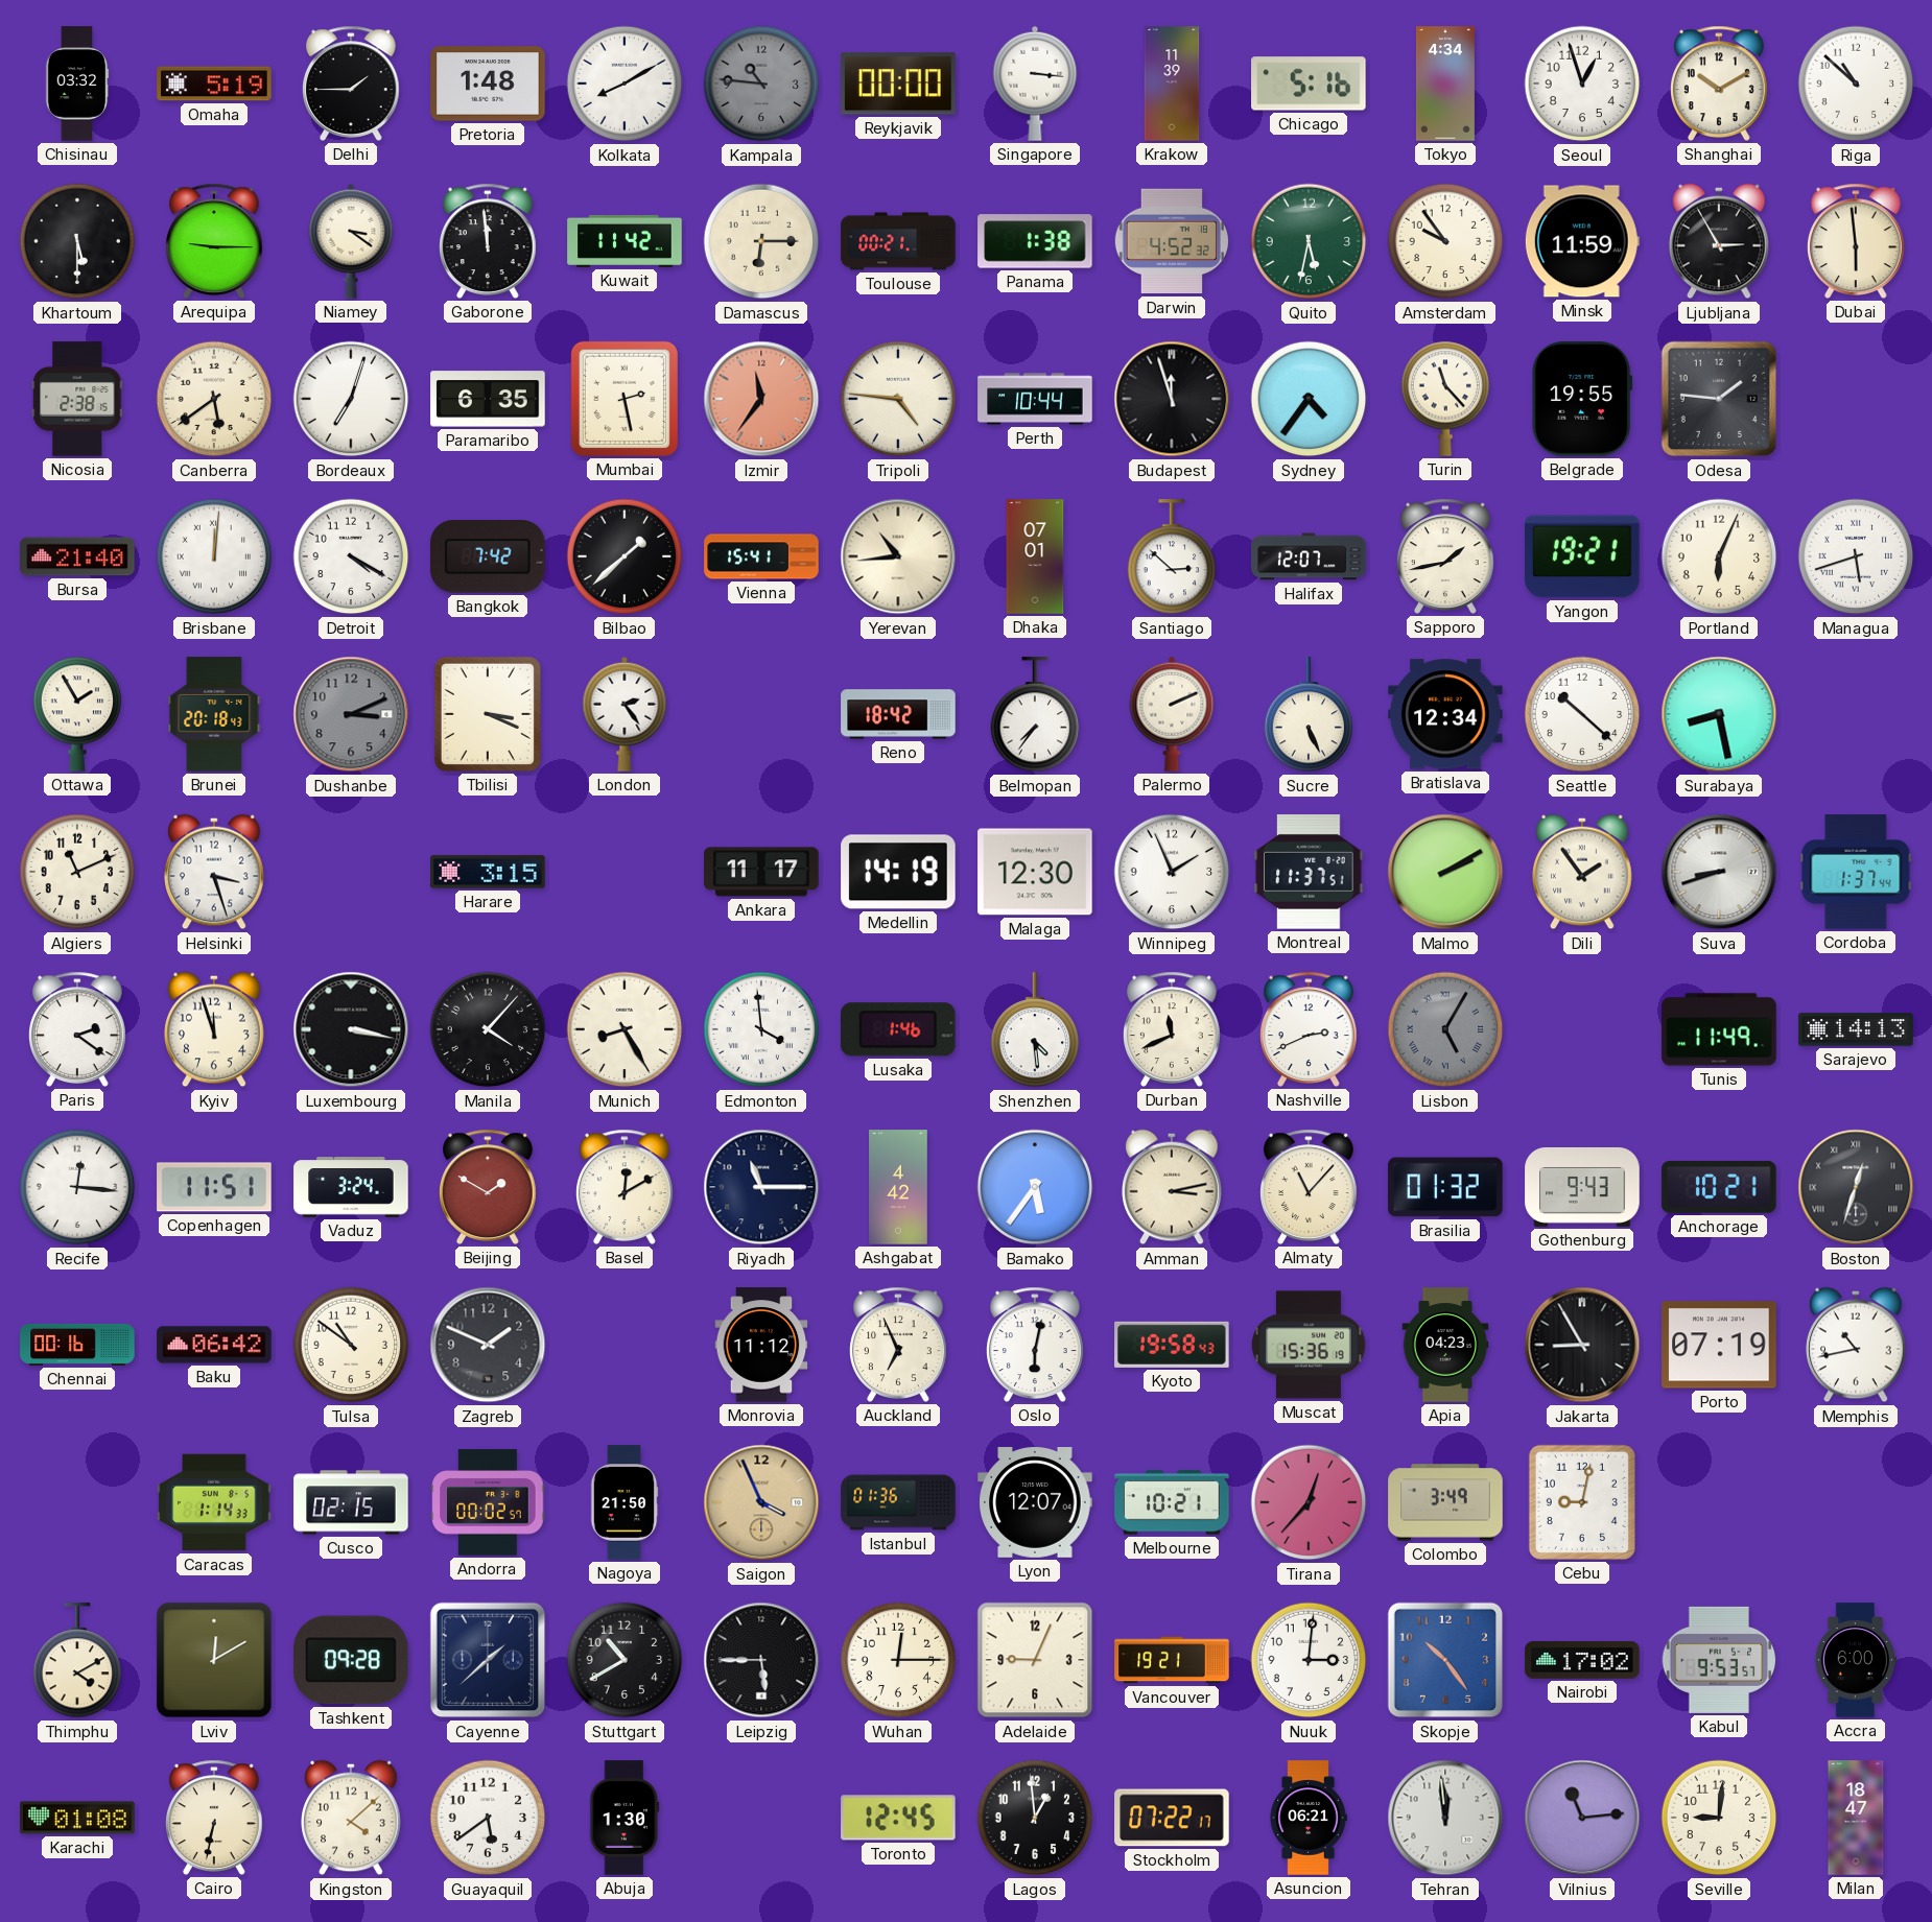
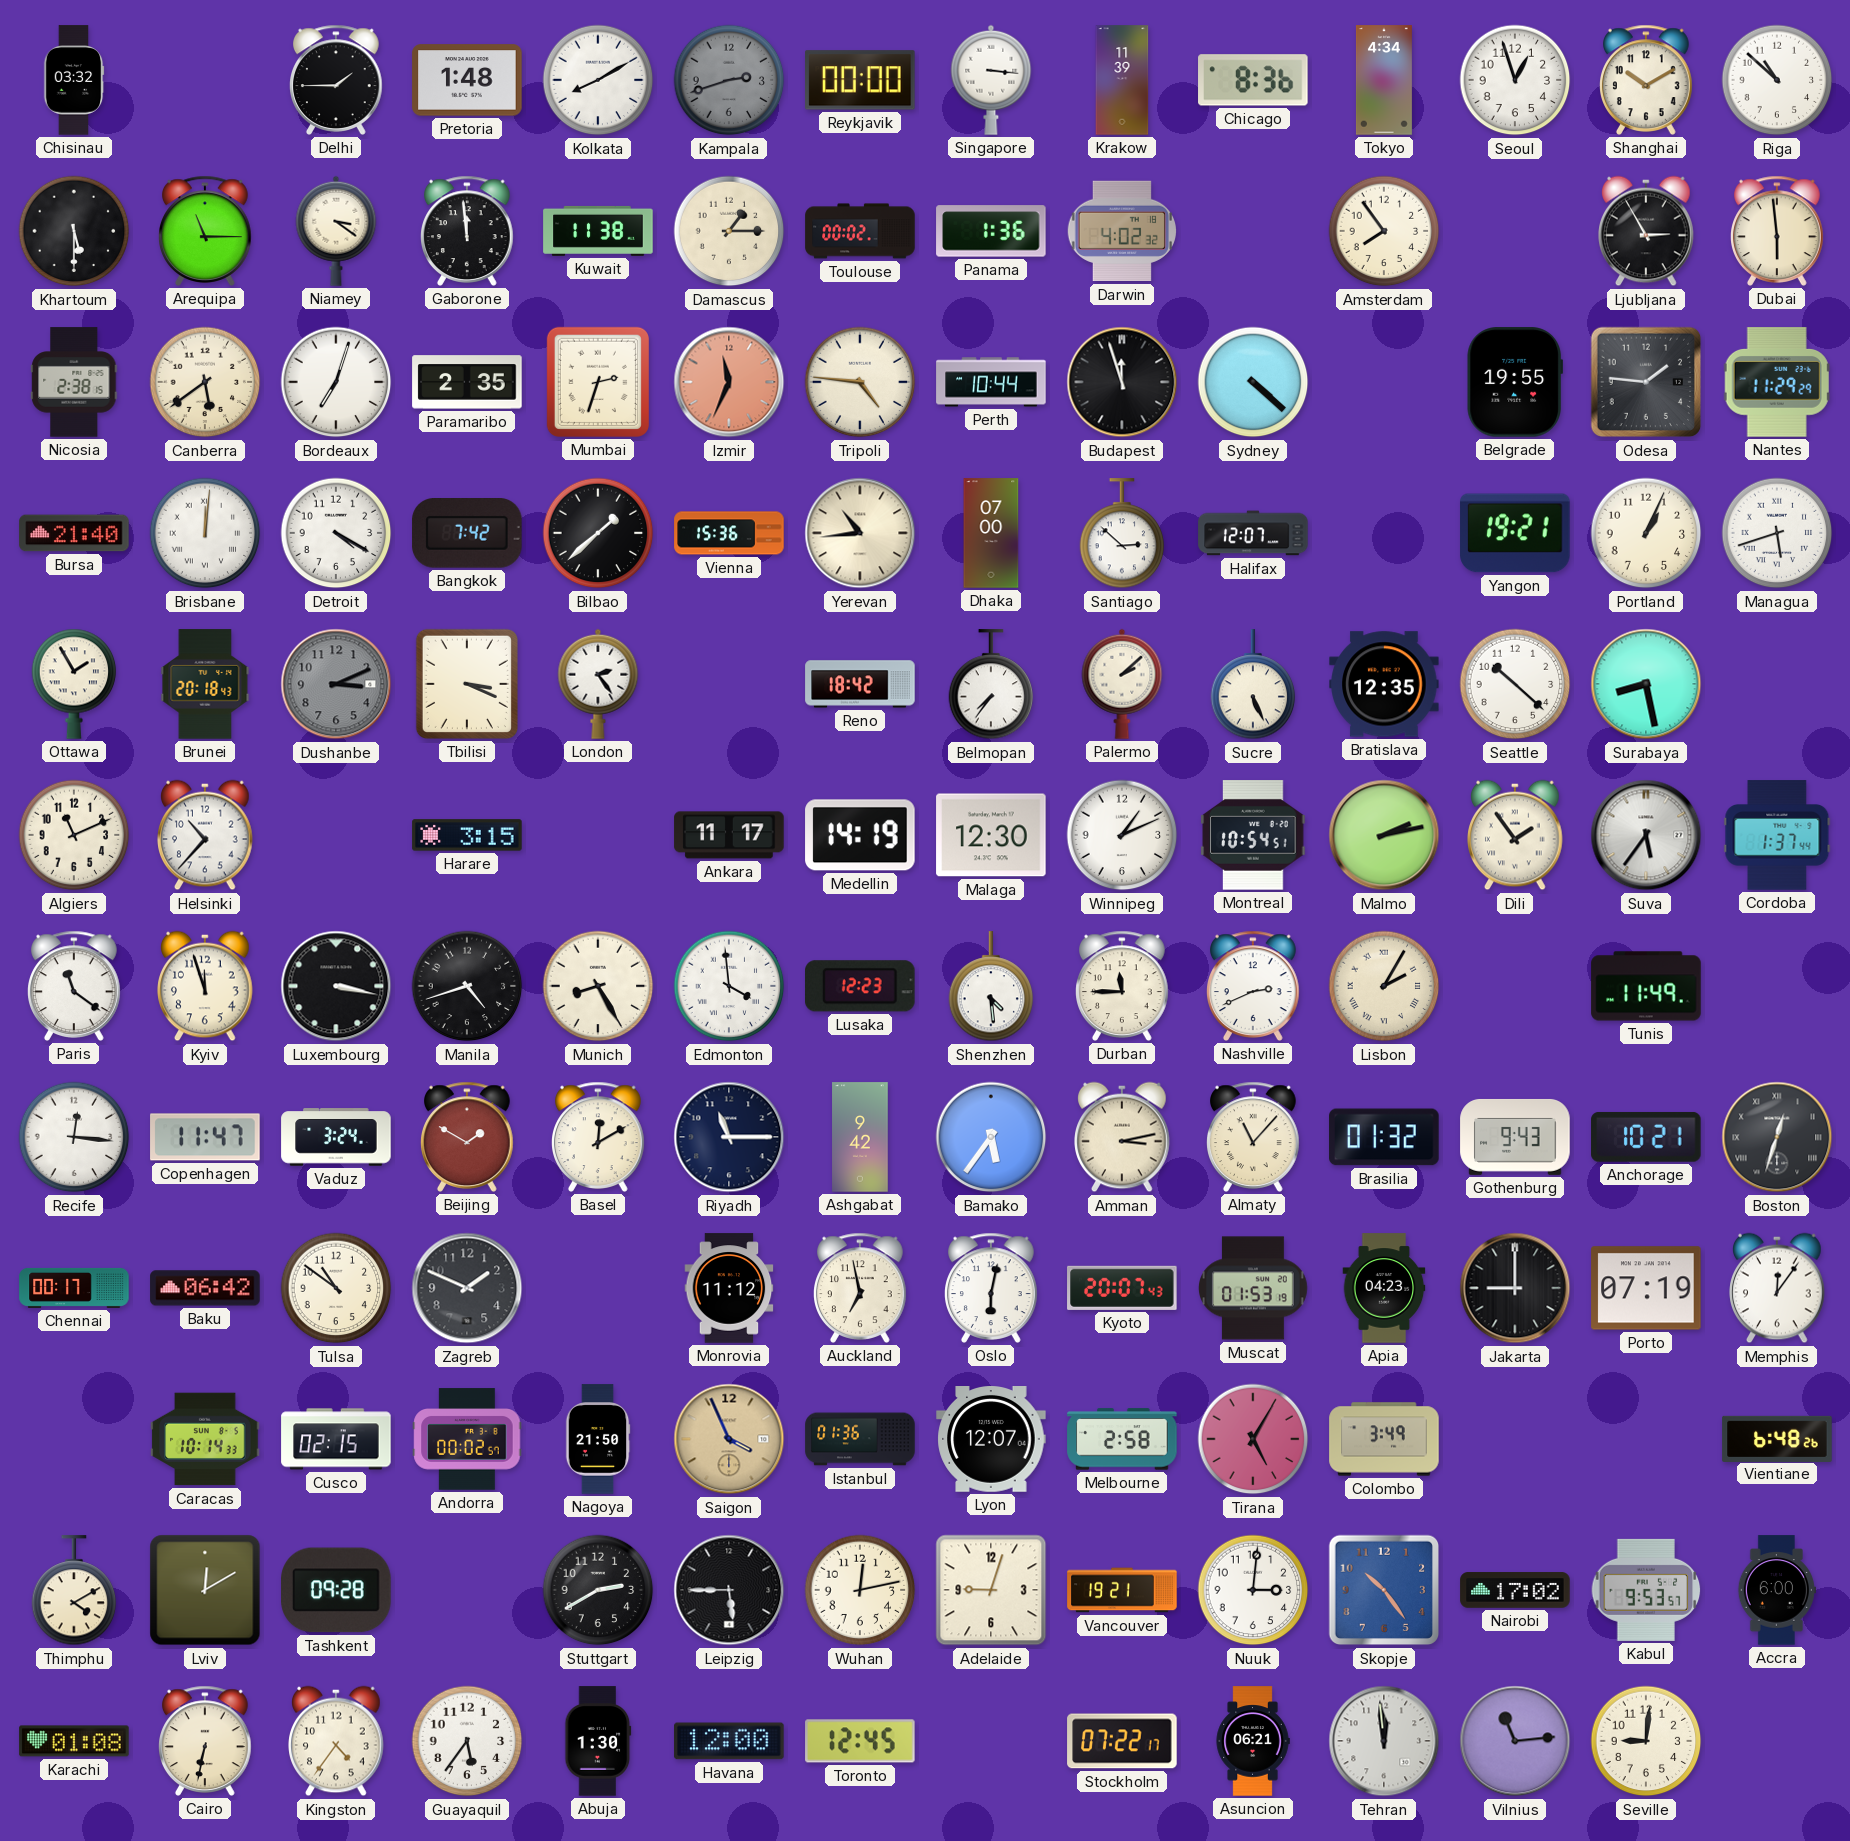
Omaha: 5:19 -> none
Kampala: 10:46 -> 2:42
Chicago: 5:16 -> 8:36
Arequipa: 9:15 -> 11:15
Kuwait: 11:42 -> 11:38
Damascus: 6:15 -> 1:15
Toulouse: 00:21 -> 00:02
Panama: 1:38 -> 1:36
Darwin: 4:52 -> 4:02
Quito: 5:32 -> none
Amsterdam: 9:54 -> 7:54
Minsk: 11:59 -> none
Paramaribo: 6:35 -> 2:35
Mumbai: 2:28 -> 2:33
Izmir: 11:36 -> 11:34
Sydney: 4:36 -> 4:22
Turin: 11:23 -> none
Nantes: none -> 11:29
Vienna: 15:41 -> 15:36
Dhaka: 07:01 -> 07:00
Sapporo: 1:43 -> none
Portland: 6:04 -> 1:04
Palermo: 2:11 -> 2:08
Bratislava: 12:34 -> 12:35
Helsinki: 3:27 -> 10:37
Winnipeg: 1:56 -> 1:11
Montreal: 11:37 -> 10:54
Malmo: 2:10 -> 2:13
Suva: 8:42 -> 5:36
Paris: 2:21 -> 11:21
Manila: 4:07 -> 4:42
Lusaka: 1:46 -> 12:23
Durban: 11:41 -> 11:45
Lisbon: 5:05 -> 2:05
Lisbon dial: grey -> cream
Sarajevo: 14:13 -> none
Copenhagen: 11:51 -> 11:47
Ashgabat: 4:42 -> 9:42
Chennai: 00:16 -> 00:17
Auckland: 6:56 -> 6:58
Kyoto: 19:58 -> 20:07
Muscat: 15:36 -> 01:53
Jakarta: 8:55 -> 9:00
Memphis: 10:43 -> 12:06
Caracas: 1:14 -> 10:14
Melbourne: 10:21 -> 2:58
Tirana: 12:37 -> 5:05
Cebu: 9:02 -> none
Vientiane: none -> 6:48
Cayenne: 1:38 -> none
Stuttgart: 10:40 -> 2:40
Wuhan: 12:15 -> 12:13
Adelaide: 9:04 -> 9:03
Kingston: 4:08 -> 4:36
Guayaquil: 5:39 -> 5:36
Havana: none -> 12:00
Lagos: 12:59 -> none
Milan: 18:47 -> none
